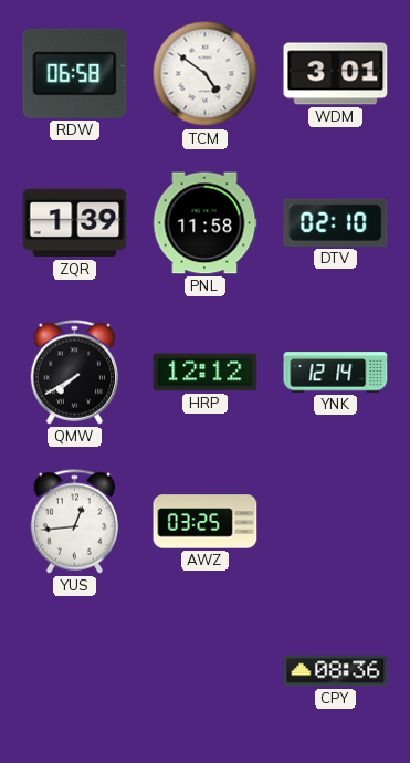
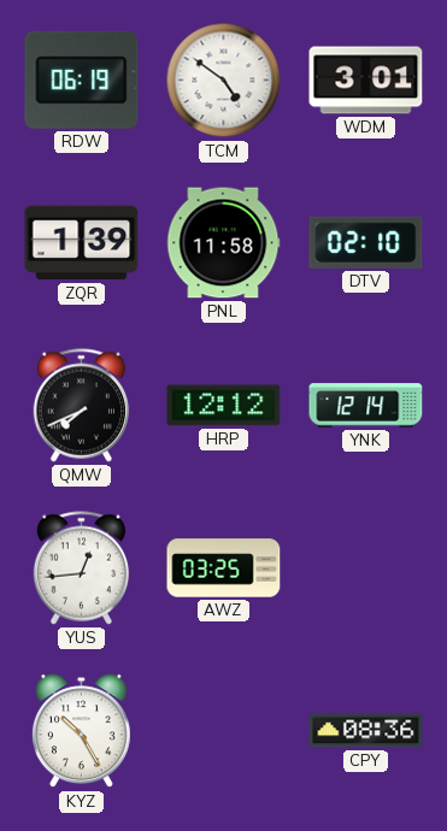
RDW: 06:58 -> 06:19
QMW: 7:40 -> 7:41
KYZ: none -> 10:25
